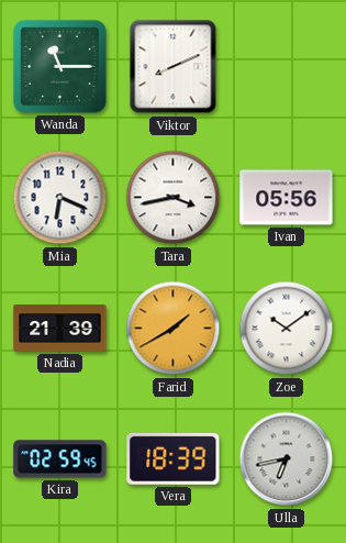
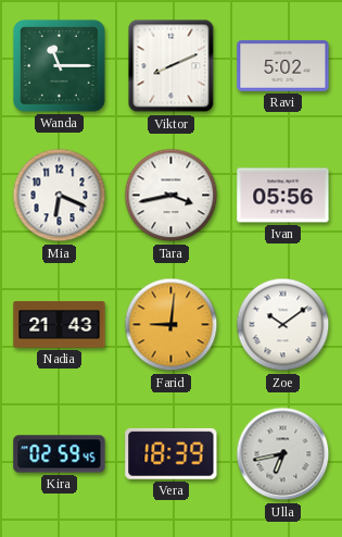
Ravi: none -> 5:02
Nadia: 21:39 -> 21:43
Farid: 1:40 -> 9:01
